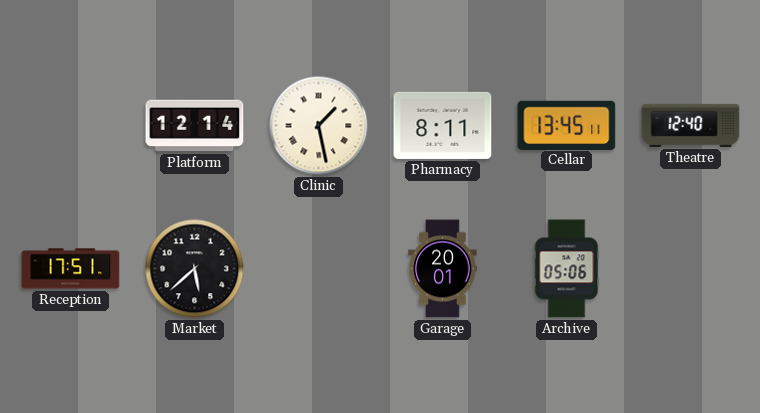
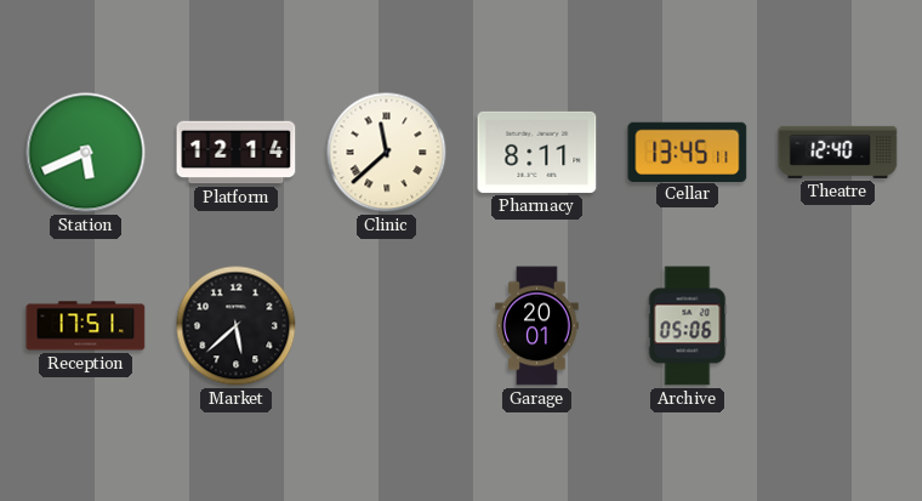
Station: none -> 5:41
Clinic: 1:28 -> 11:38
